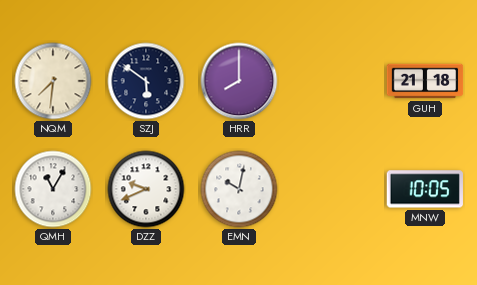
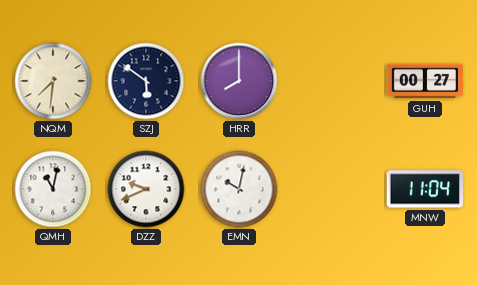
GUH: 21:18 -> 00:27
QMH: 11:05 -> 11:02
MNW: 10:05 -> 11:04
